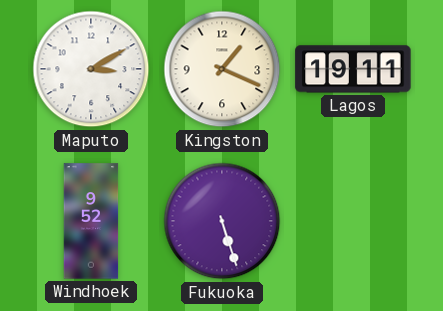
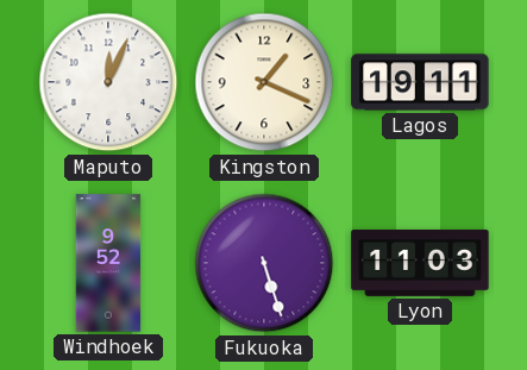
Maputo: 3:10 -> 12:04
Lyon: none -> 11:03
